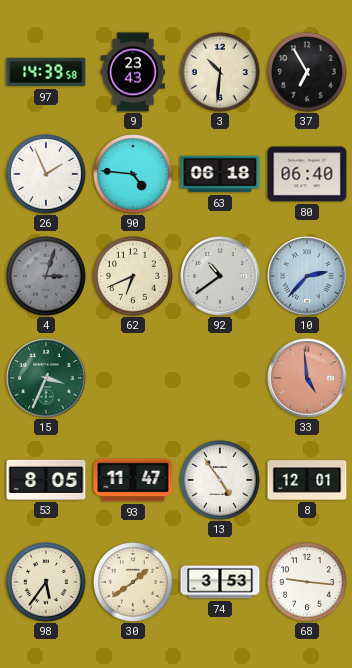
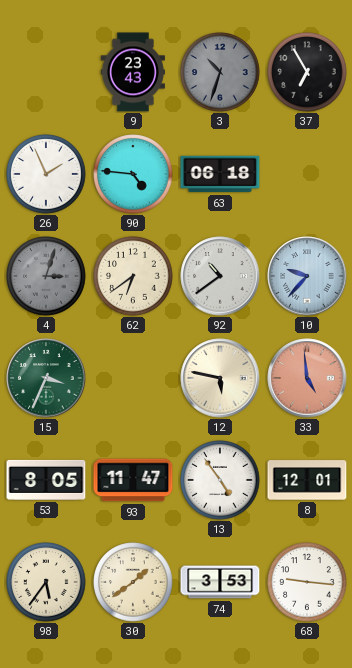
97: 14:39 -> none
3: 10:31 -> 10:33
3 dial: cream -> grey
80: 06:40 -> none
62: 6:41 -> 6:39
10: 2:37 -> 9:37
12: none -> 5:47
